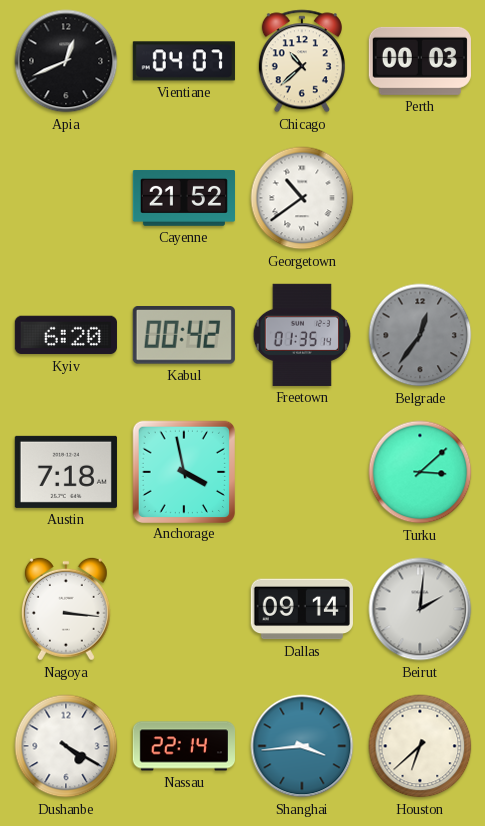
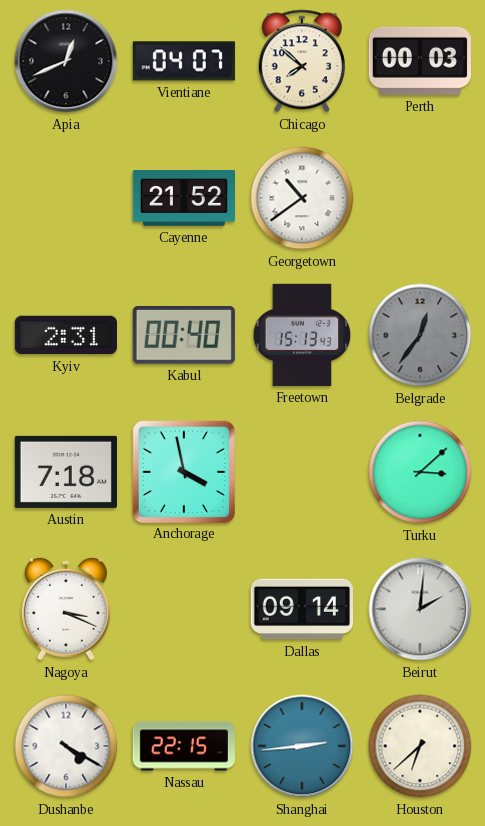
Chicago: 10:38 -> 7:52
Kyiv: 6:20 -> 2:31
Kabul: 00:42 -> 00:40
Freetown: 01:35 -> 15:13
Nagoya: 3:16 -> 3:19
Nassau: 22:14 -> 22:15
Shanghai: 3:44 -> 2:44
